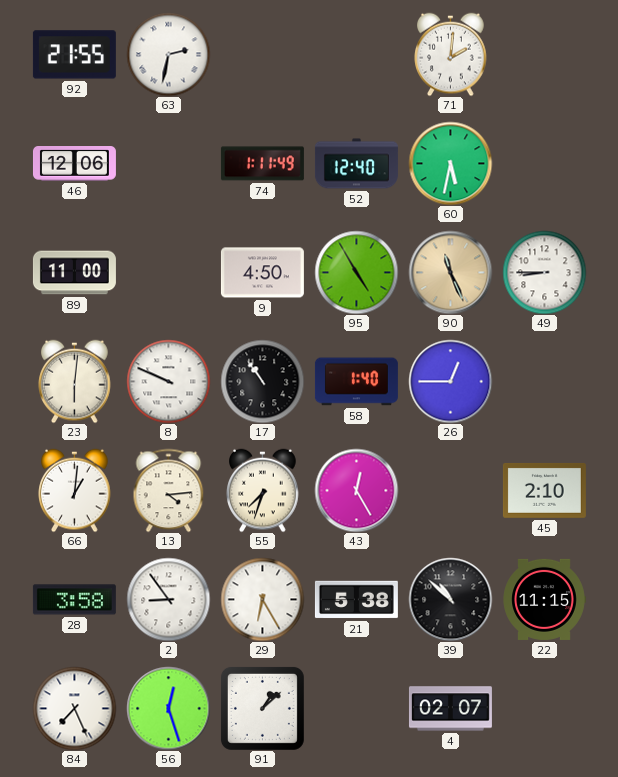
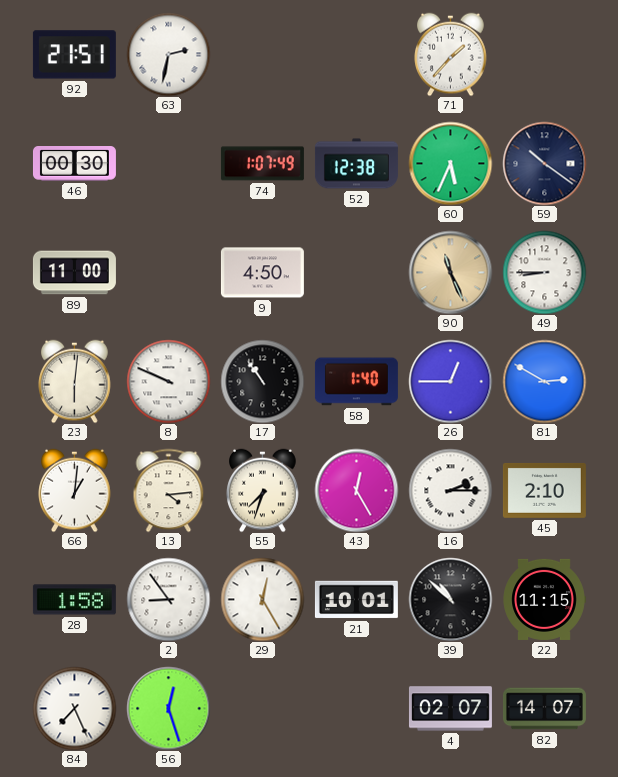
92: 21:55 -> 21:51
71: 2:01 -> 1:37
46: 12:06 -> 00:30
74: 1:11 -> 1:07
52: 12:40 -> 12:38
60: 5:32 -> 5:34
59: none -> 10:21
95: 4:55 -> none
81: none -> 2:50
16: none -> 2:15
28: 3:58 -> 1:58
29: 6:25 -> 12:25
21: 5:38 -> 10:01
91: 1:08 -> none
82: none -> 14:07
